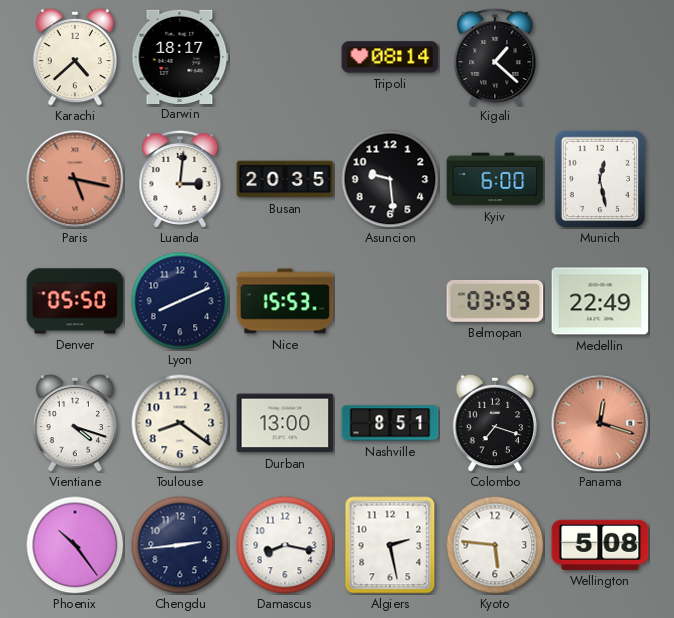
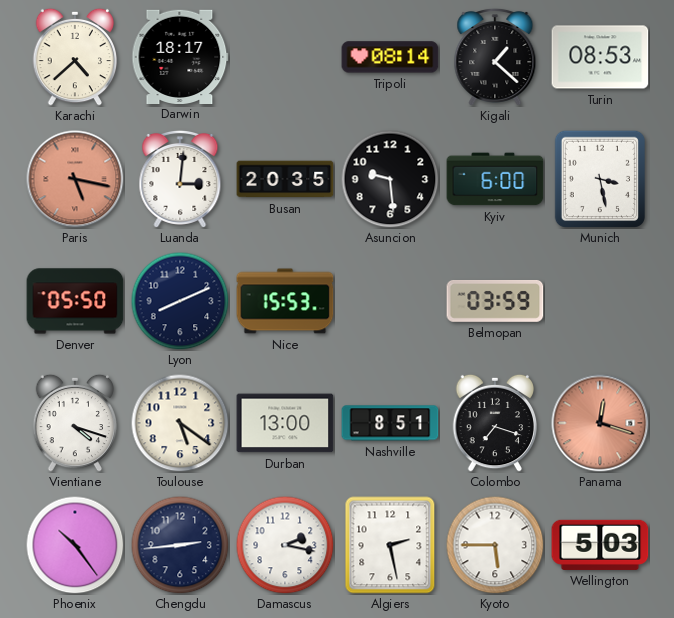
Turin: none -> 08:53
Munich: 12:28 -> 3:28
Medellin: 22:49 -> none
Toulouse: 8:21 -> 5:21
Damascus: 8:17 -> 2:17
Kyoto: 5:46 -> 5:45
Wellington: 5:08 -> 5:03
